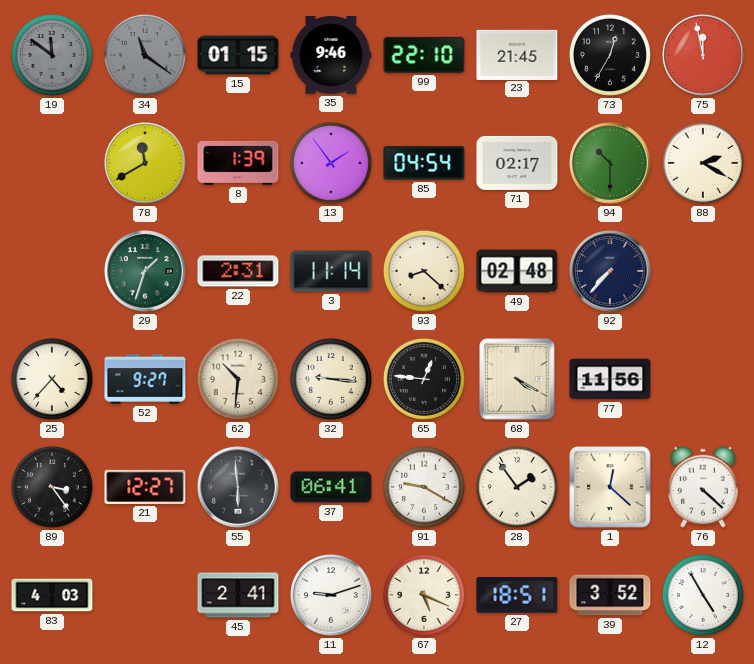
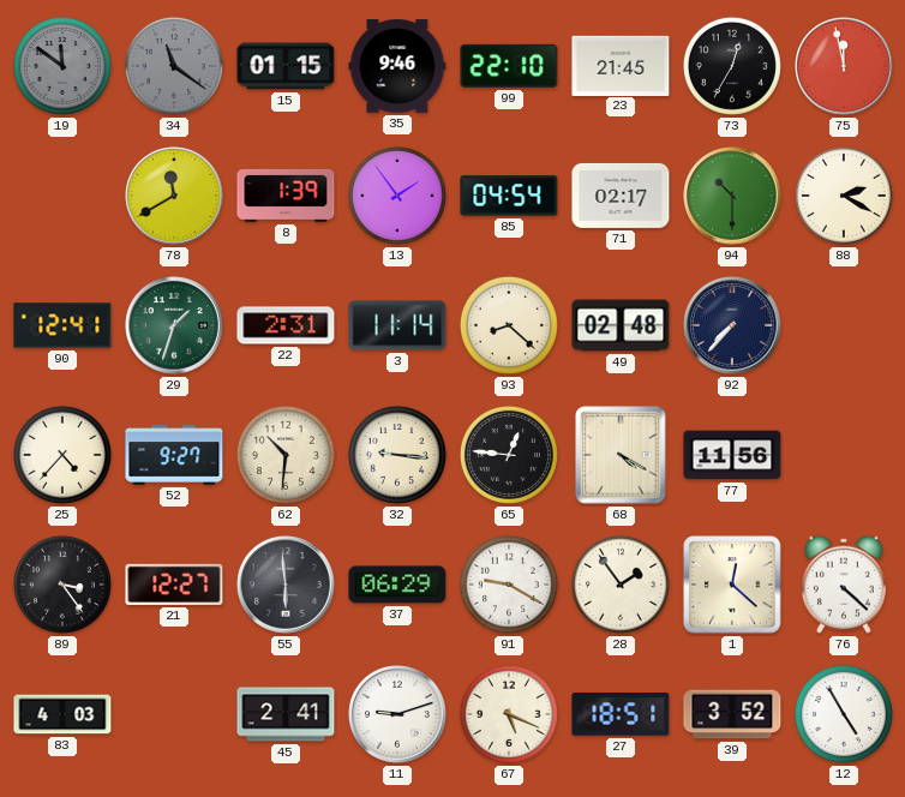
90: none -> 12:41
37: 06:41 -> 06:29
